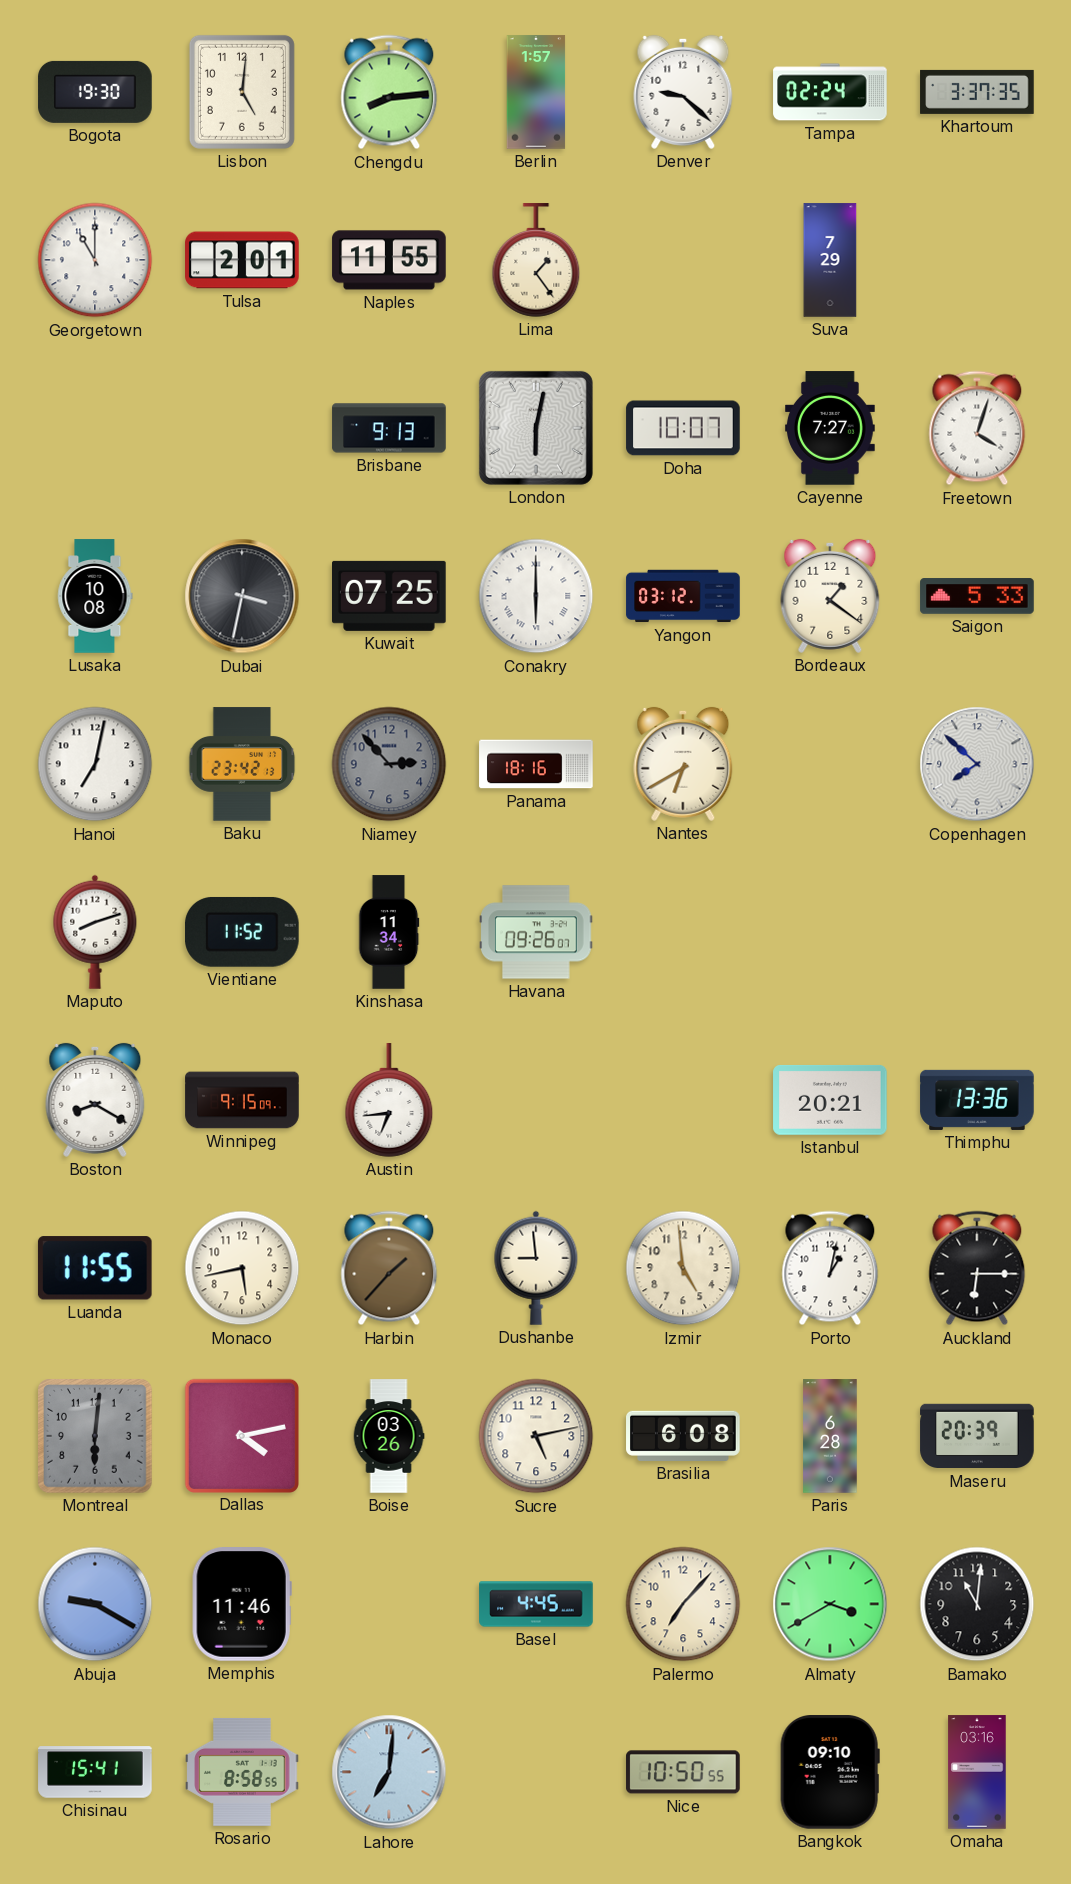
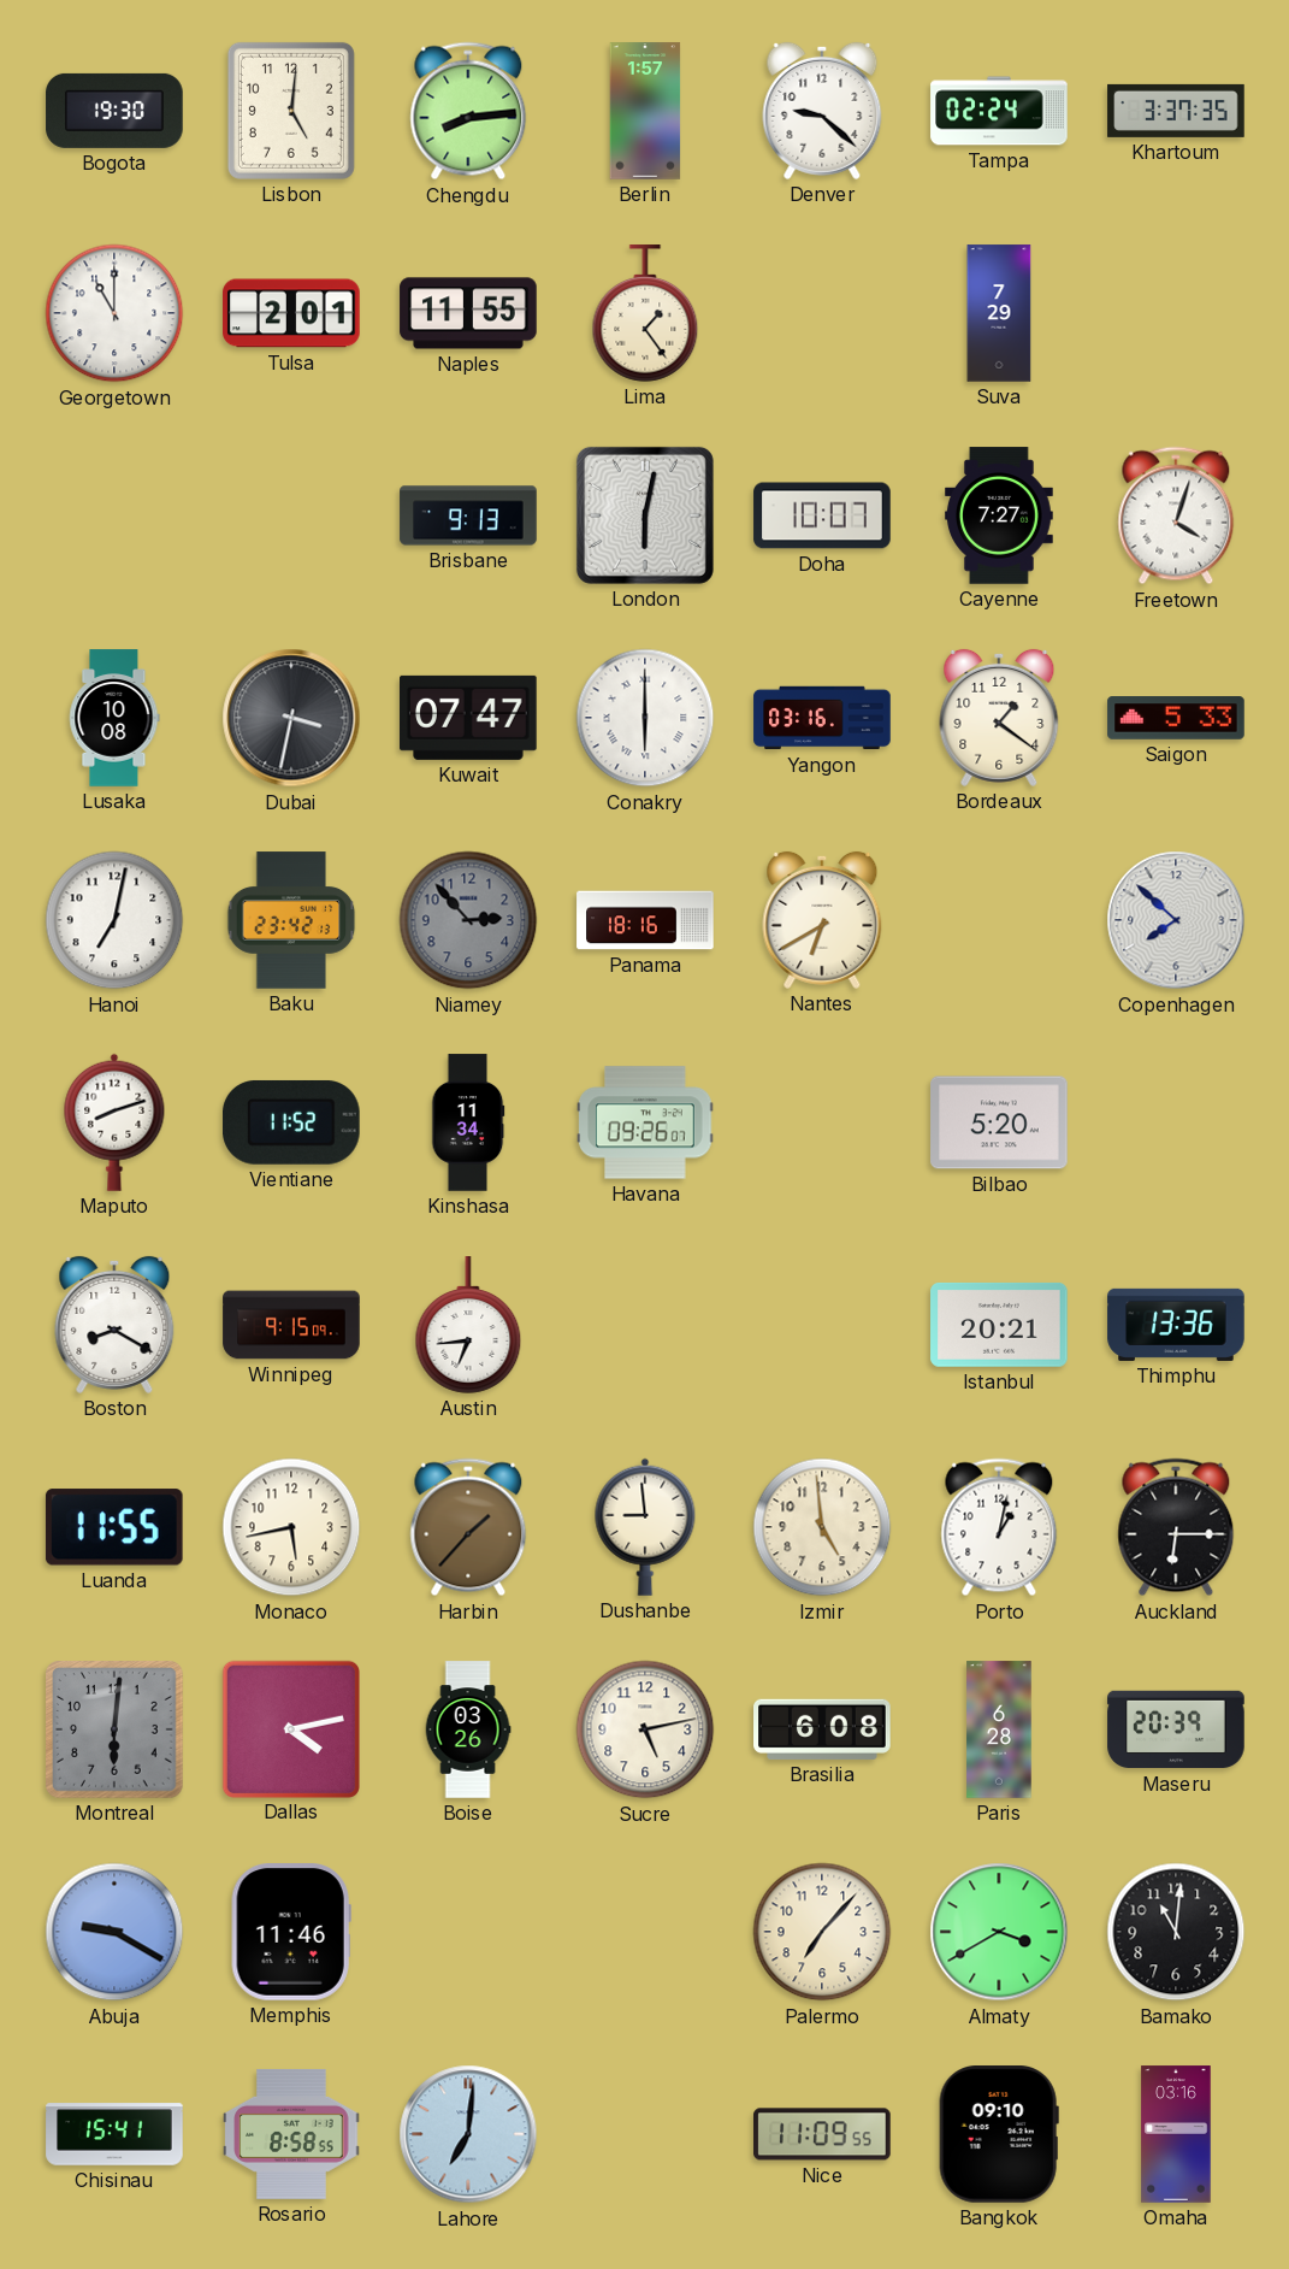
Kuwait: 07:25 -> 07:47
Yangon: 03:12 -> 03:16
Bilbao: none -> 5:20
Basel: 4:45 -> none
Nice: 10:50 -> 11:09
